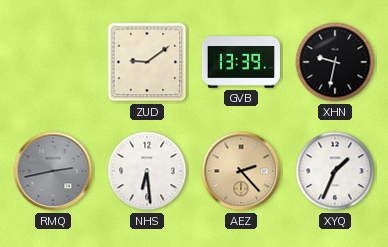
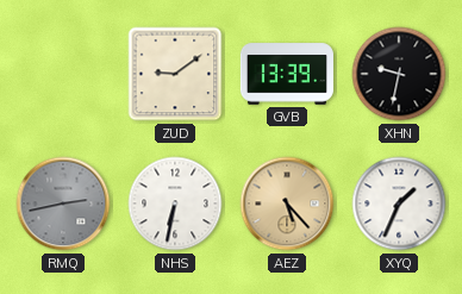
NHS: 6:29 -> 6:32
AEZ: 2:23 -> 5:23
